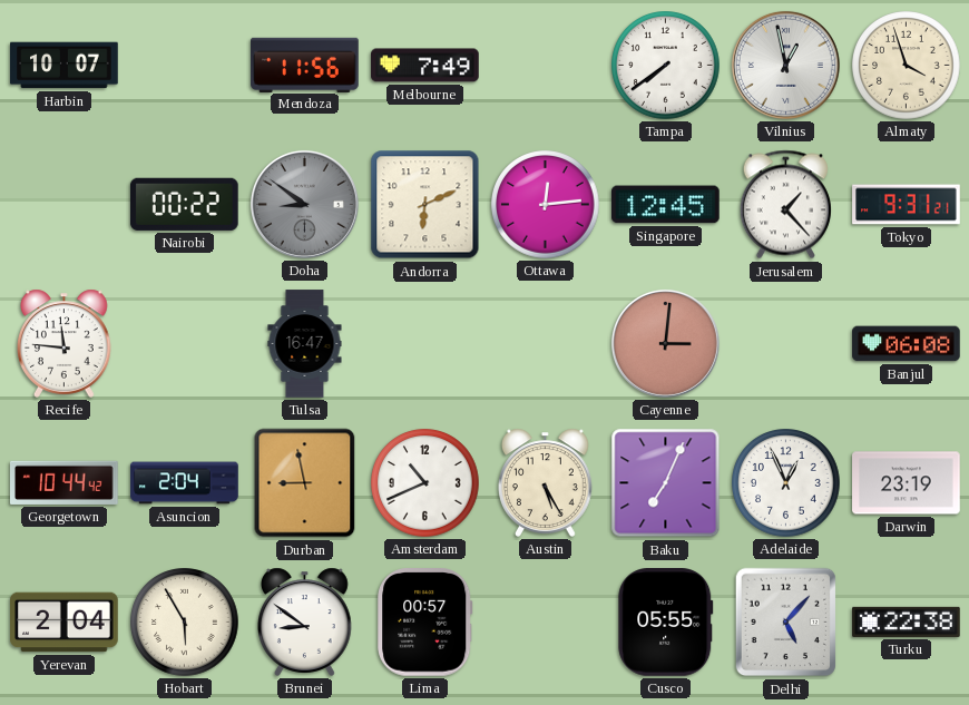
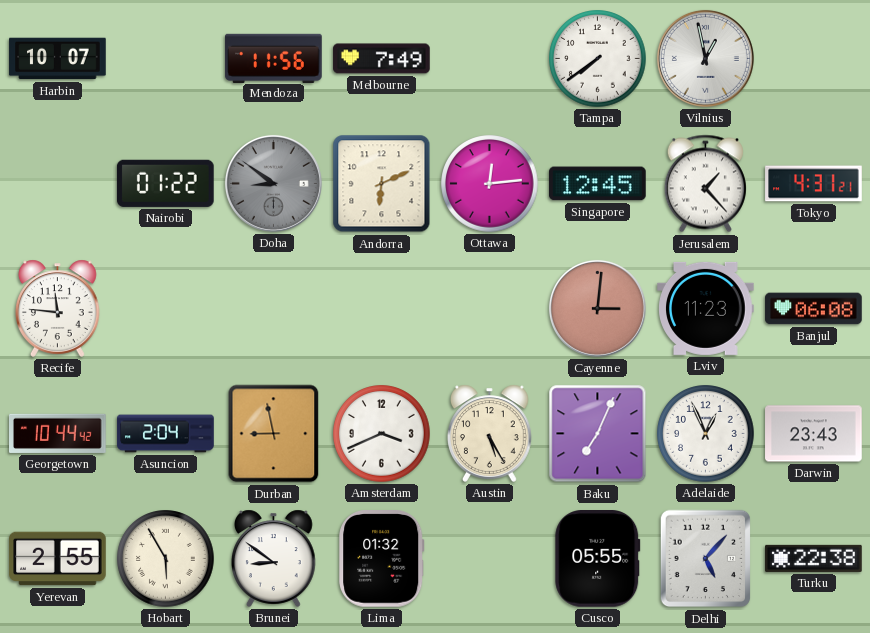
Almaty: 3:57 -> none
Nairobi: 00:22 -> 01:22
Tokyo: 9:31 -> 4:31
Tulsa: 16:47 -> none
Lviv: none -> 11:23
Amsterdam: 10:41 -> 3:41
Darwin: 23:19 -> 23:43
Yerevan: 2:04 -> 2:55
Lima: 00:57 -> 01:32
